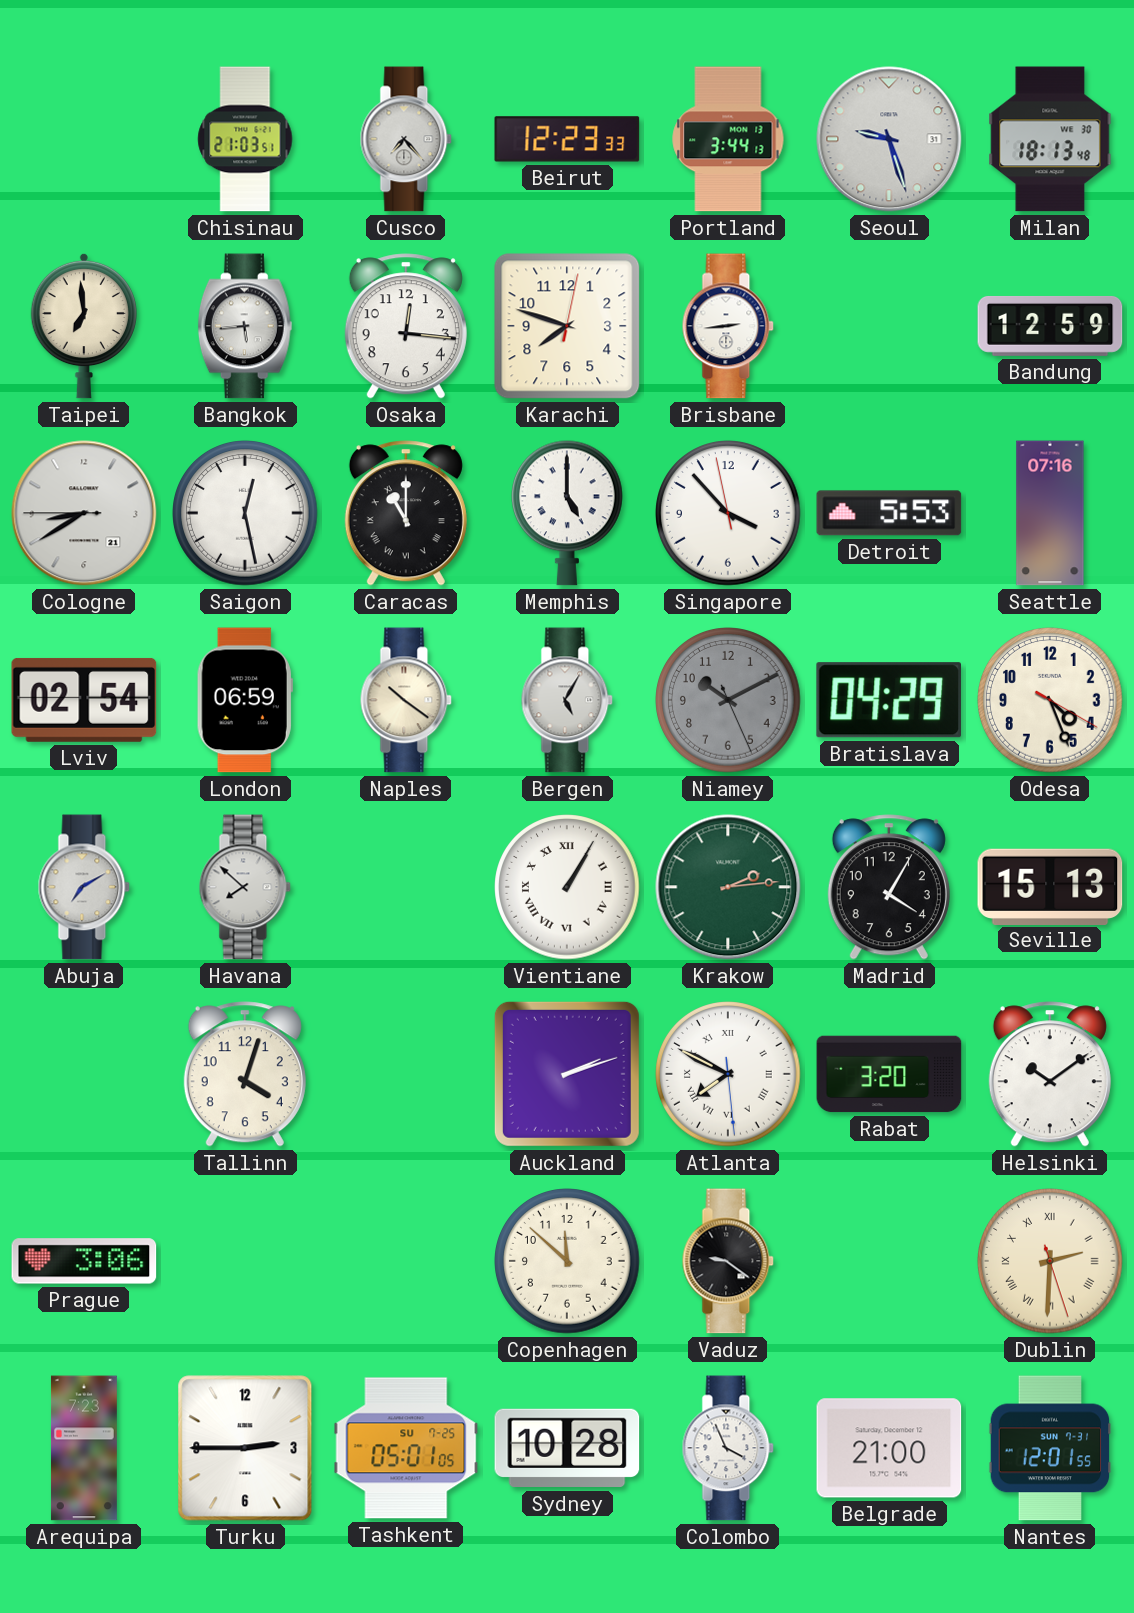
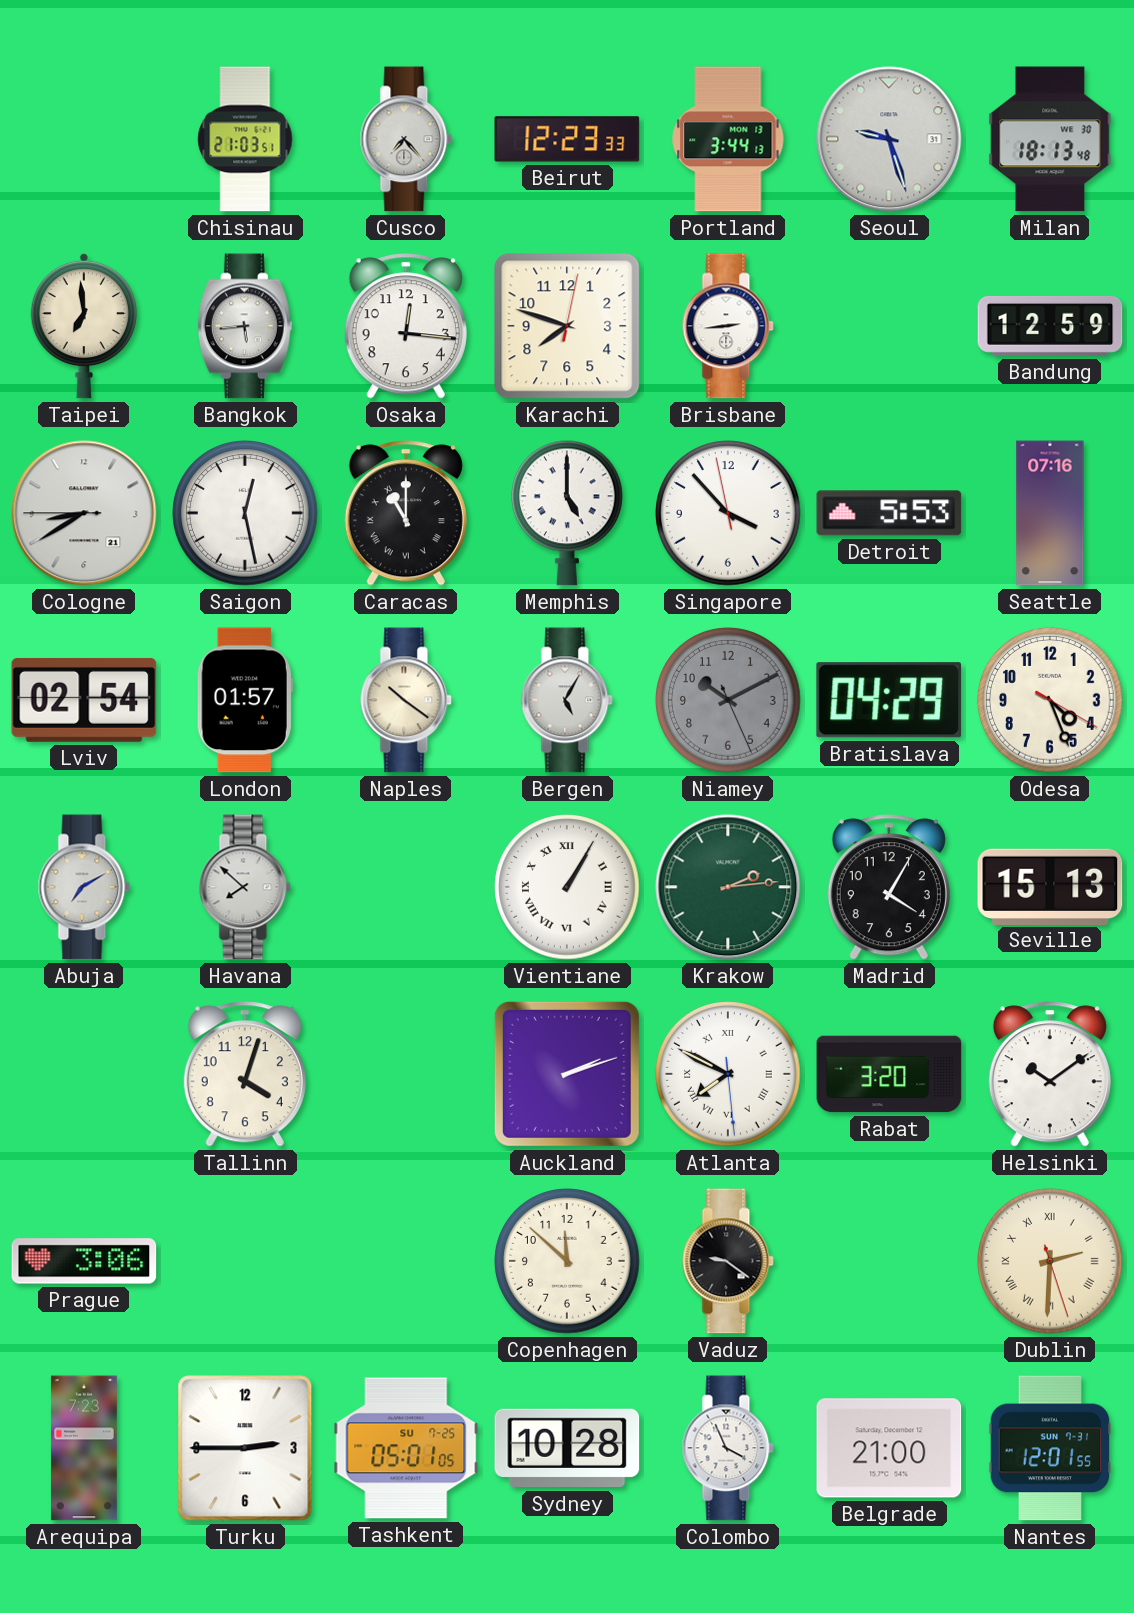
London: 06:59 -> 01:57
